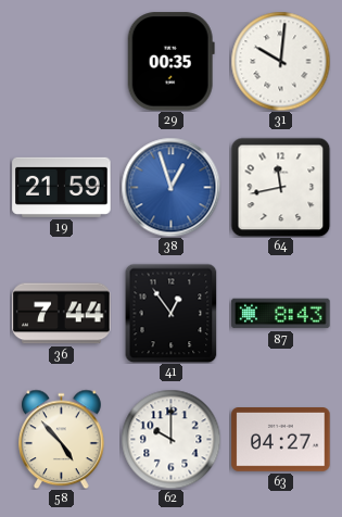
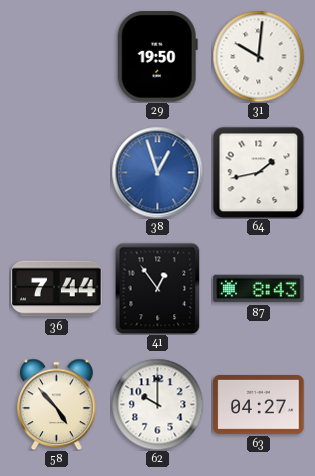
29: 00:35 -> 19:50
19: 21:59 -> none
64: 11:43 -> 1:43
